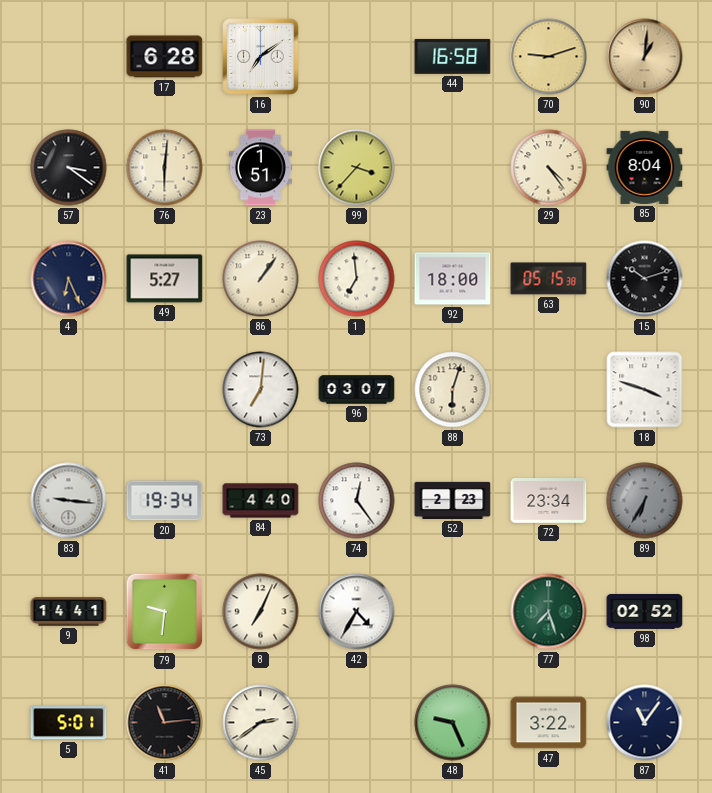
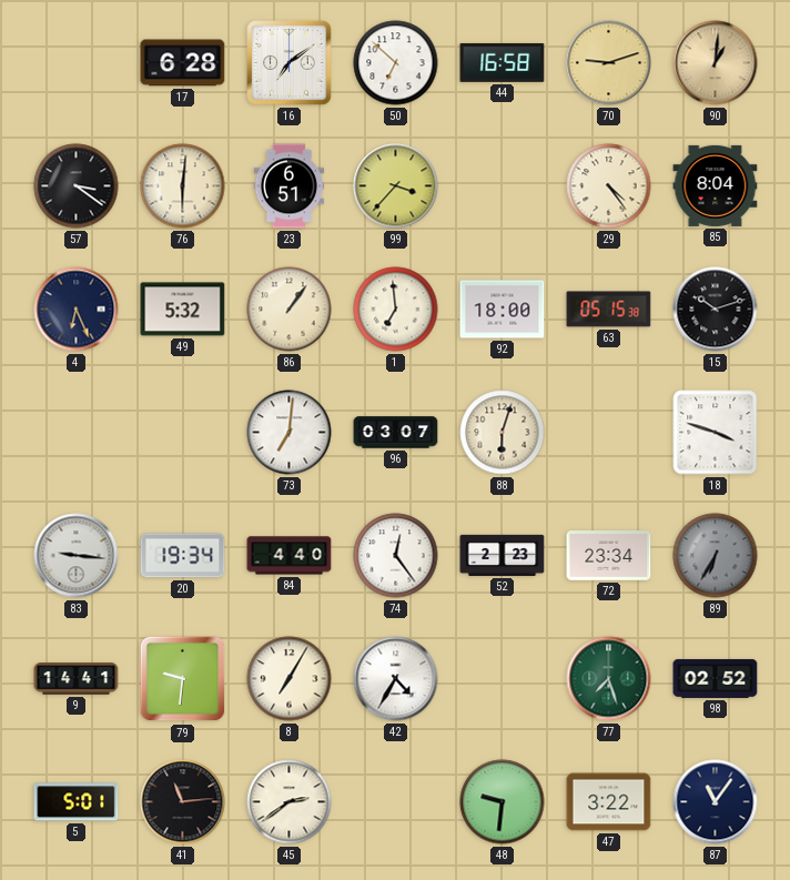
50: none -> 6:52
23: 1:51 -> 6:51
49: 5:27 -> 5:32
8: 7:04 -> 7:05
48: 9:26 -> 9:31
